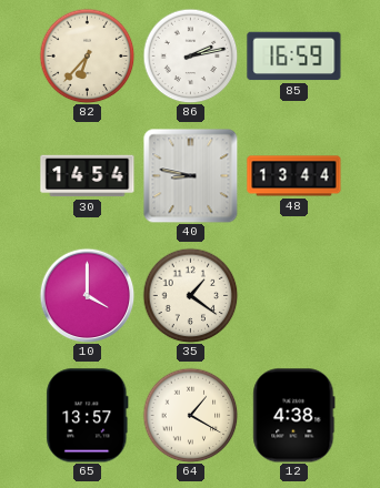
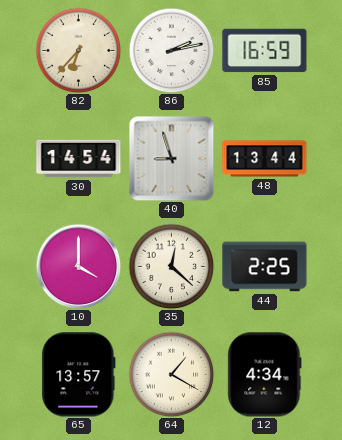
40: 8:47 -> 8:57
35: 1:21 -> 12:22
44: none -> 2:25
12: 4:38 -> 4:34
